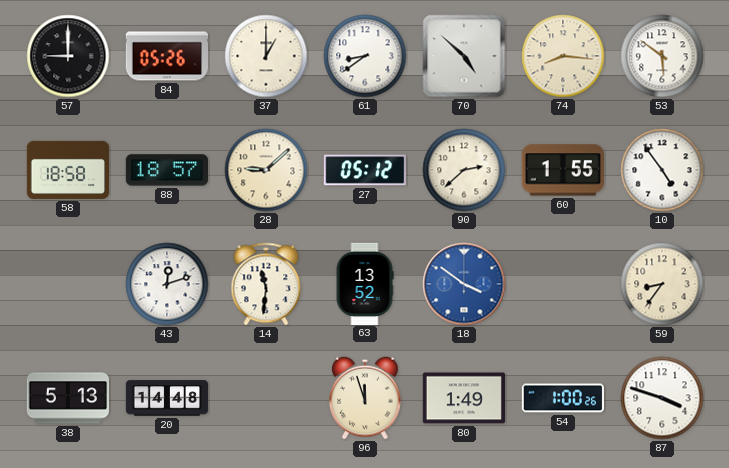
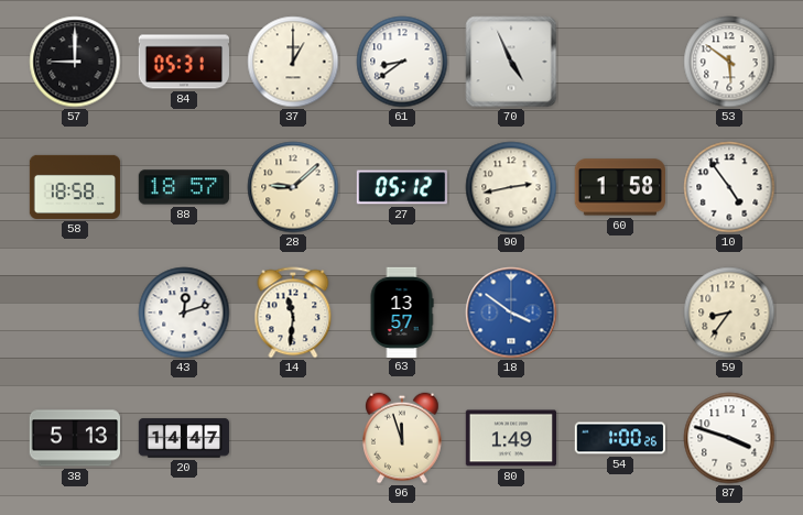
84: 05:26 -> 05:31
70: 4:52 -> 4:56
74: 8:16 -> none
90: 2:38 -> 2:43
60: 1:55 -> 1:58
63: 13:52 -> 13:57
20: 14:48 -> 14:47
